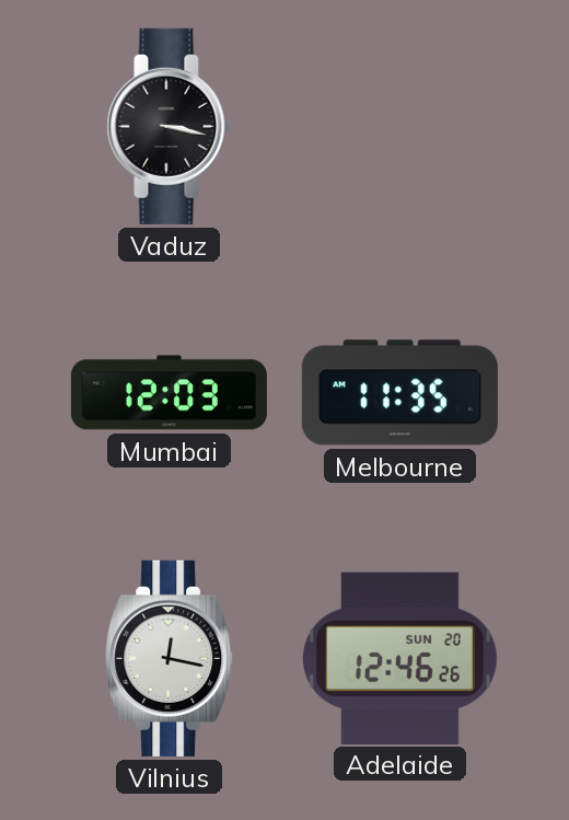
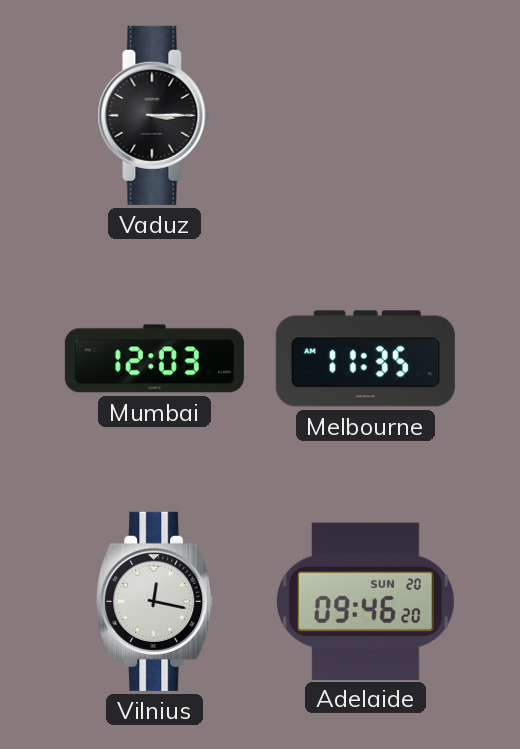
Vaduz: 3:17 -> 3:15
Adelaide: 12:46 -> 09:46
